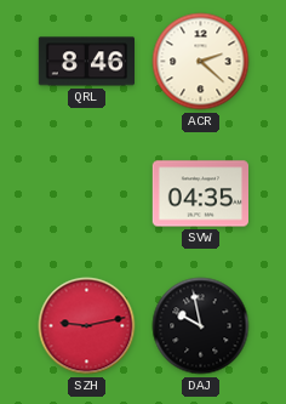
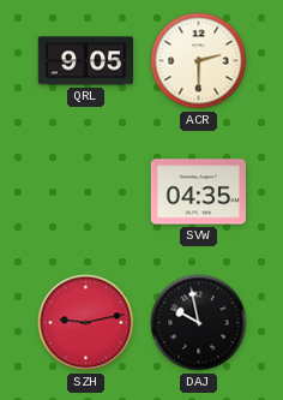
QRL: 8:46 -> 9:05
ACR: 2:22 -> 2:30
